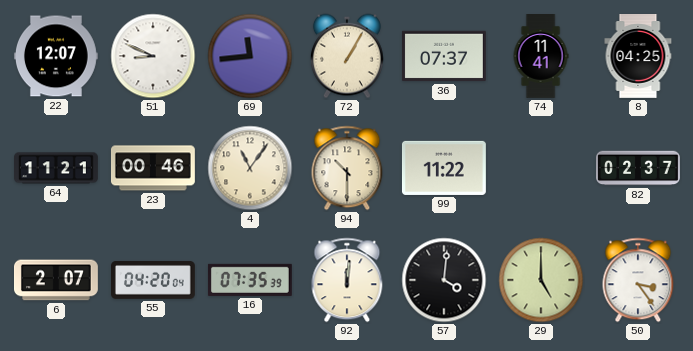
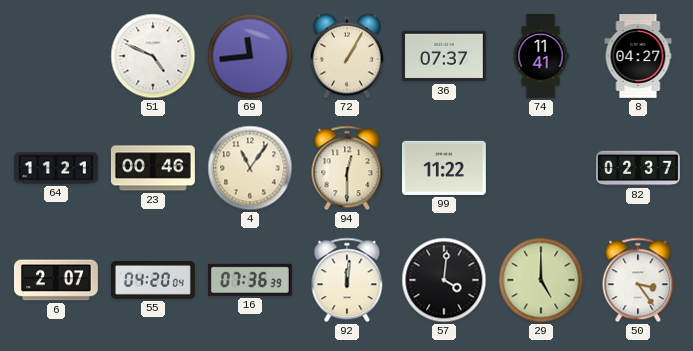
22: 12:07 -> none
51: 8:49 -> 4:49
8: 04:25 -> 04:27
94: 10:30 -> 12:30
16: 07:35 -> 07:36
